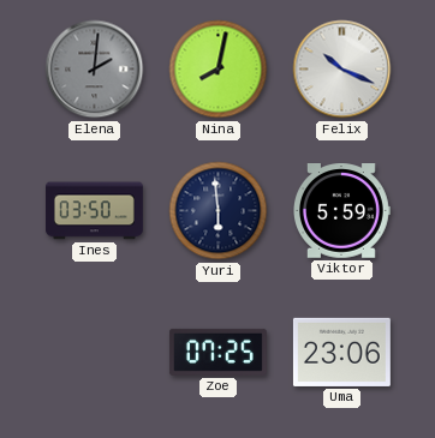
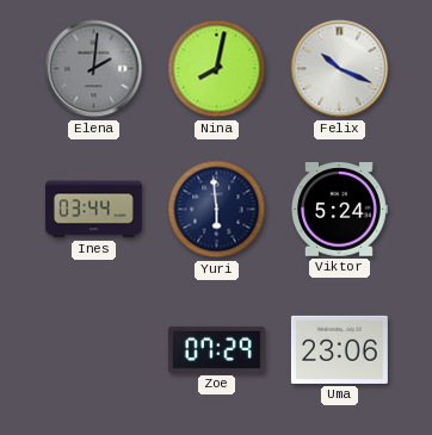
Ines: 03:50 -> 03:44
Viktor: 5:59 -> 5:24
Zoe: 07:25 -> 07:29
